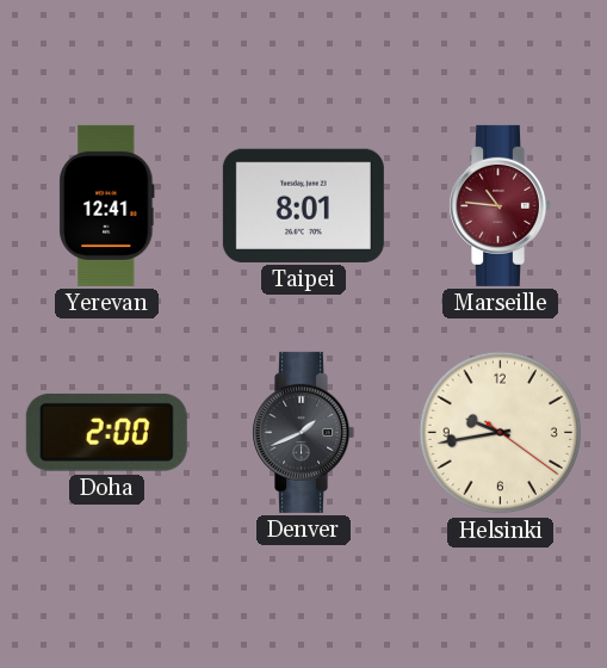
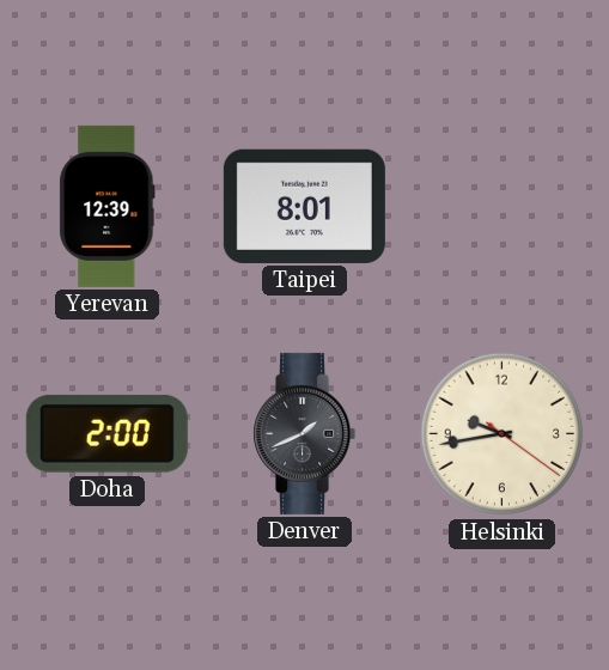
Yerevan: 12:41 -> 12:39
Marseille: 10:46 -> none
